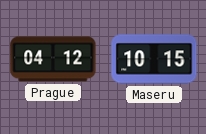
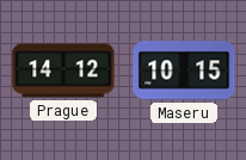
Prague: 04:12 -> 14:12
